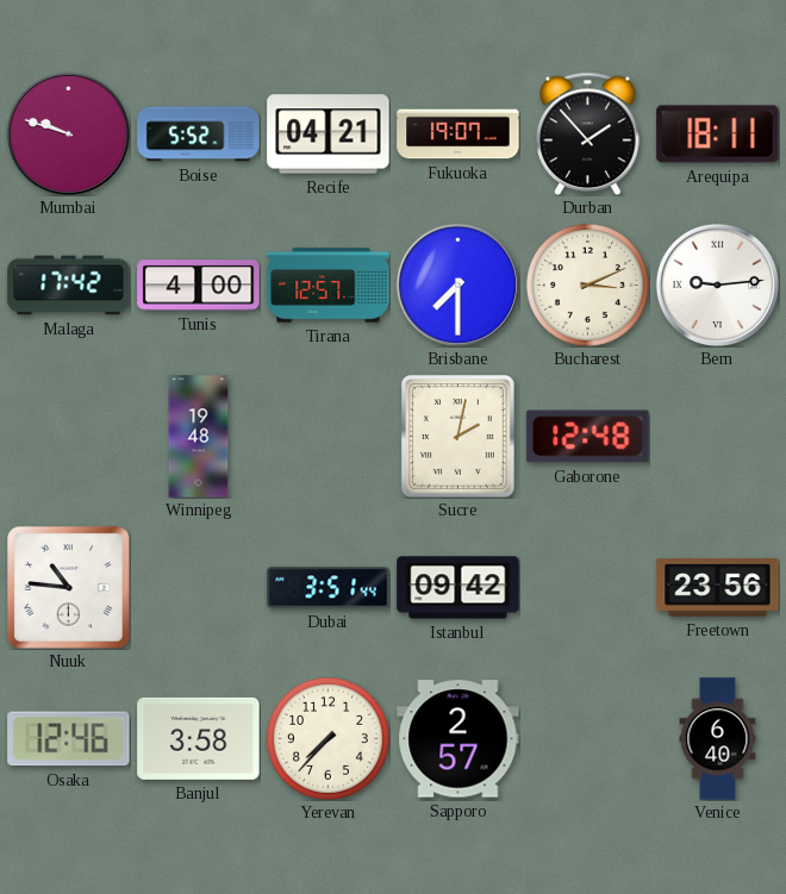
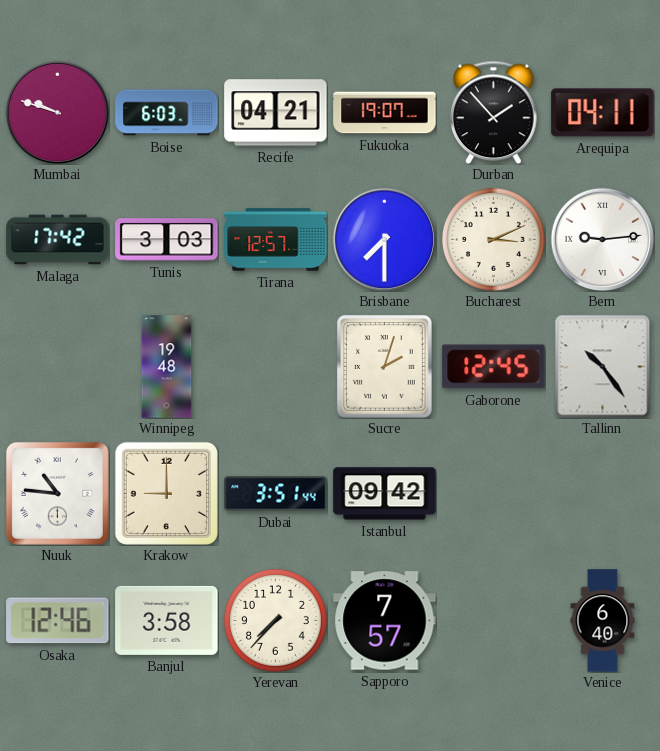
Boise: 5:52 -> 6:03
Arequipa: 18:11 -> 04:11
Tunis: 4:00 -> 3:03
Sucre: 2:02 -> 2:03
Gaborone: 12:48 -> 12:45
Tallinn: none -> 10:24
Krakow: none -> 9:00
Freetown: 23:56 -> none
Sapporo: 2:57 -> 7:57
